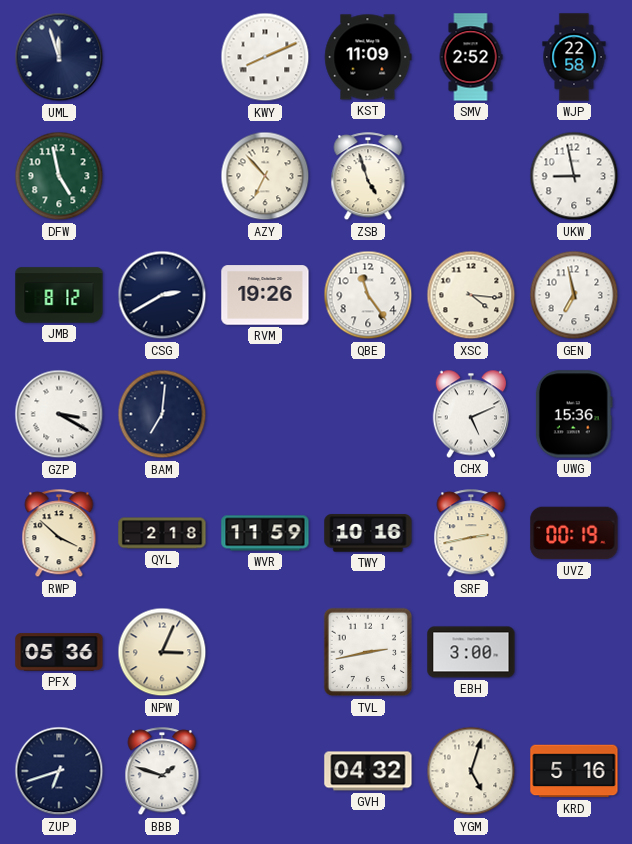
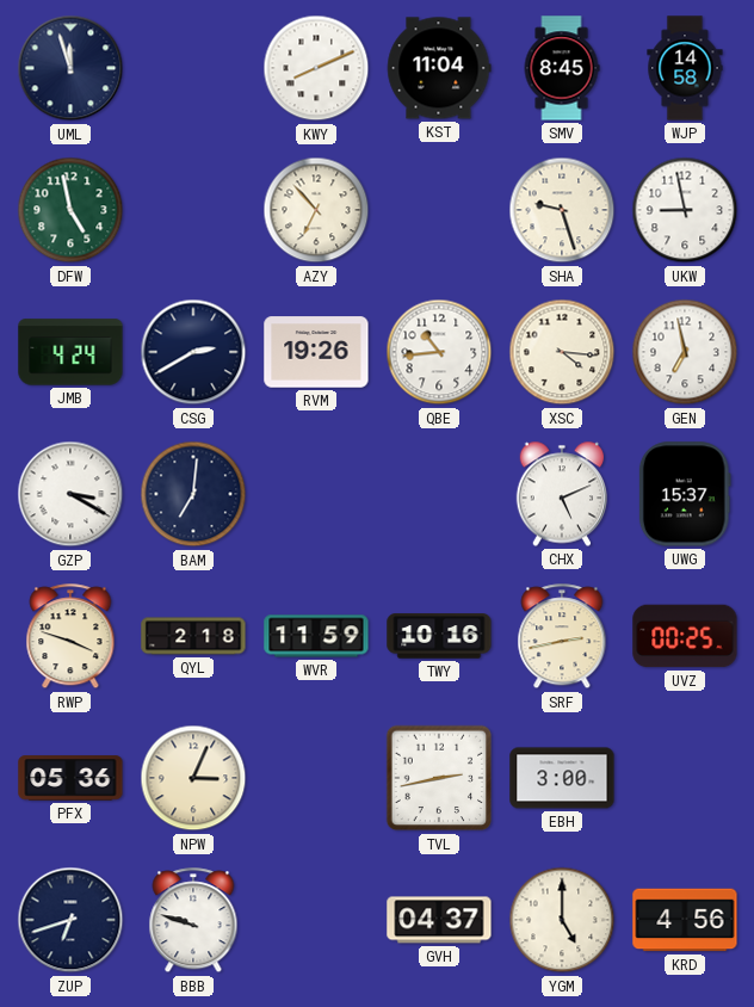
KST: 11:09 -> 11:04
SMV: 2:52 -> 8:45
WJP: 22:58 -> 14:58
ZSB: 4:57 -> none
SHA: none -> 9:27
JMB: 8:12 -> 4:24
QBE: 11:24 -> 10:44
UWG: 15:36 -> 15:37
RWP: 3:52 -> 3:48
UVZ: 00:19 -> 00:25
BBB: 1:48 -> 9:48
GVH: 04:32 -> 04:37
YGM: 5:03 -> 5:00
KRD: 5:16 -> 4:56
